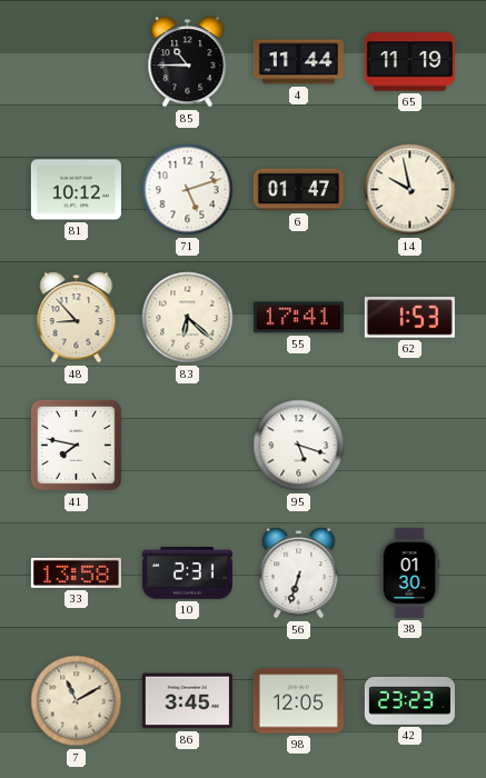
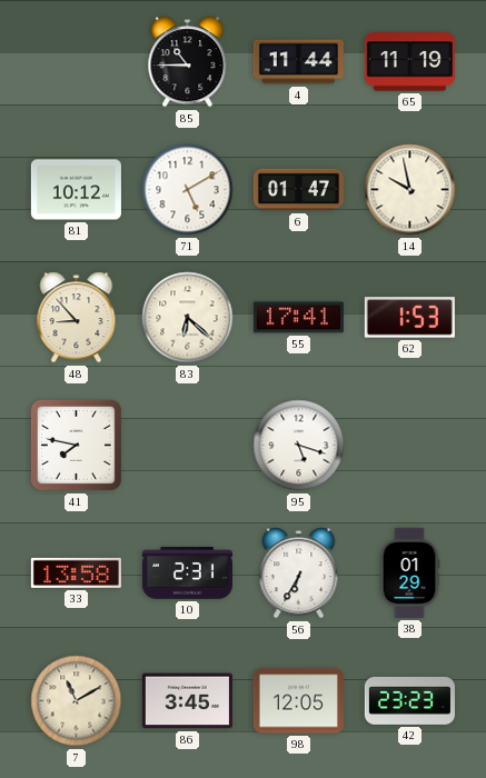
71: 5:12 -> 5:10
56: 6:33 -> 6:35
38: 01:30 -> 01:29
